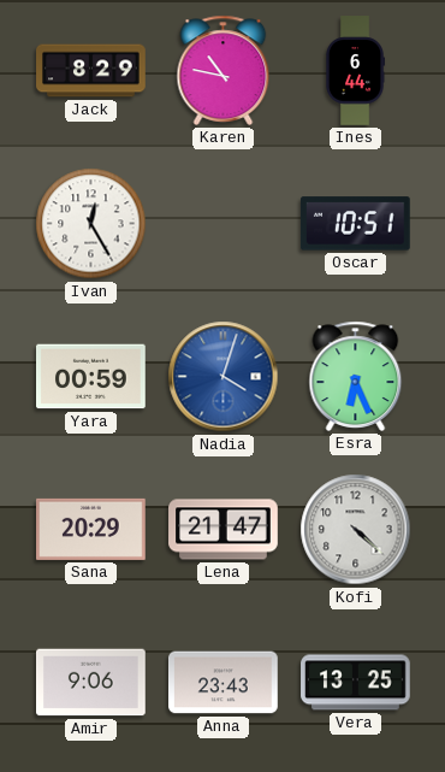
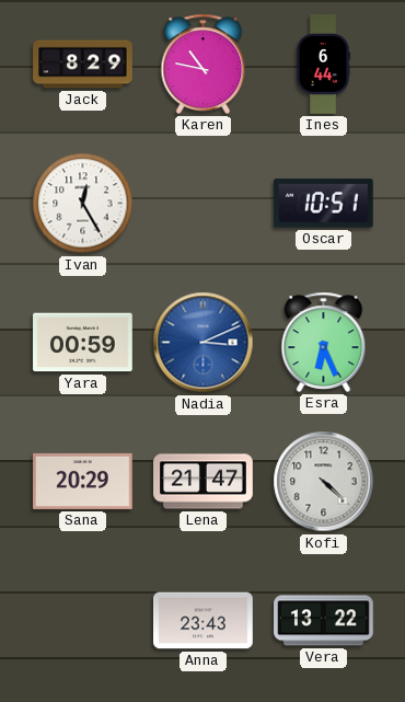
Nadia: 4:03 -> 3:11
Amir: 9:06 -> none
Vera: 13:25 -> 13:22
